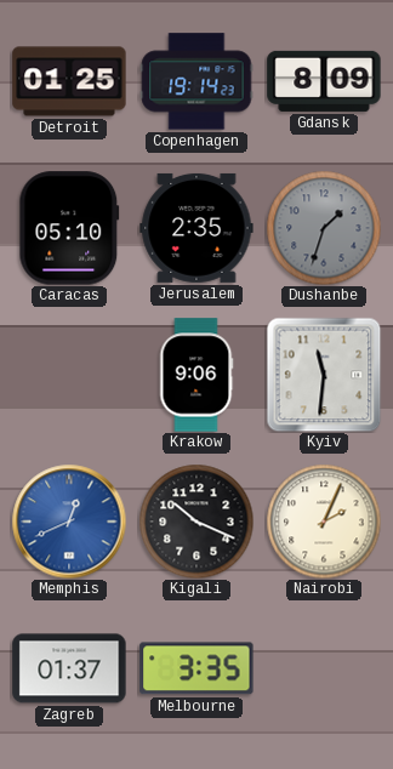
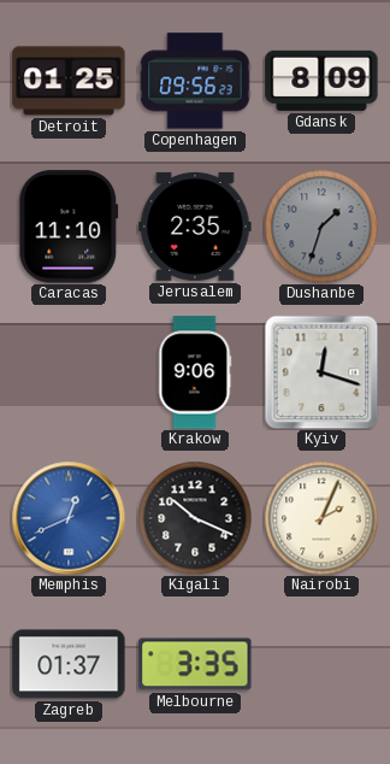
Copenhagen: 19:14 -> 09:56
Caracas: 05:10 -> 11:10
Kyiv: 11:31 -> 12:18
